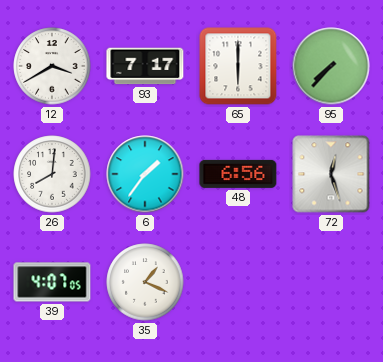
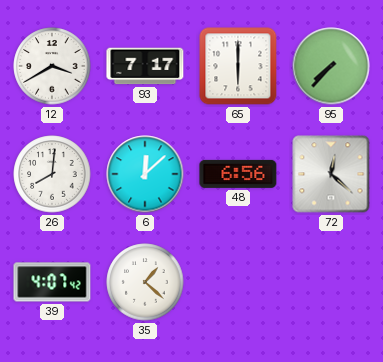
6: 1:36 -> 12:08
72: 12:27 -> 12:22
39: 4:07:05 -> 4:07:42
35: 1:19 -> 1:22
